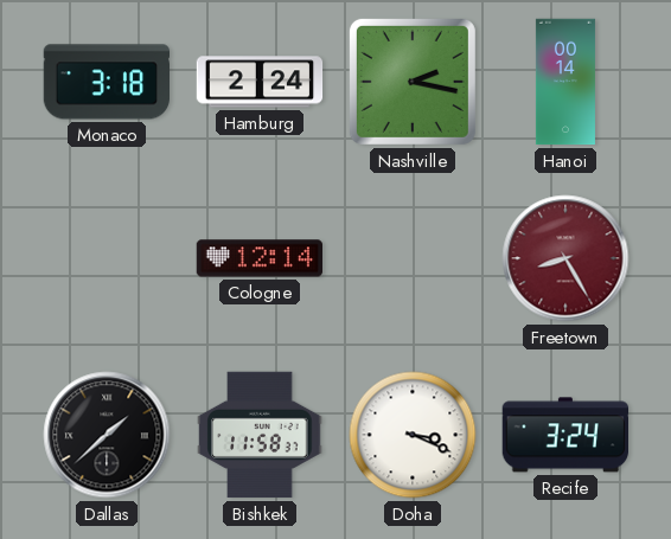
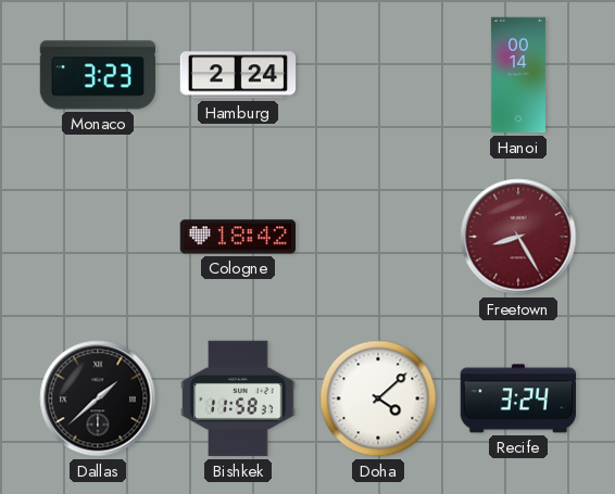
Monaco: 3:18 -> 3:23
Nashville: 2:17 -> none
Cologne: 12:14 -> 18:42
Doha: 3:19 -> 4:08
